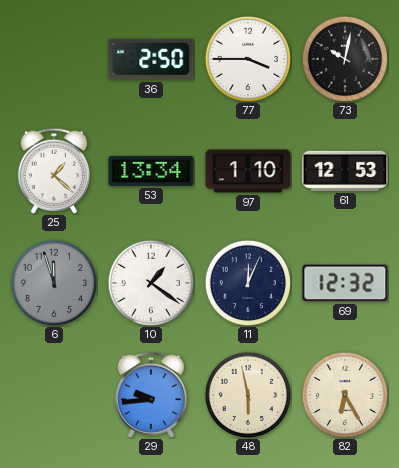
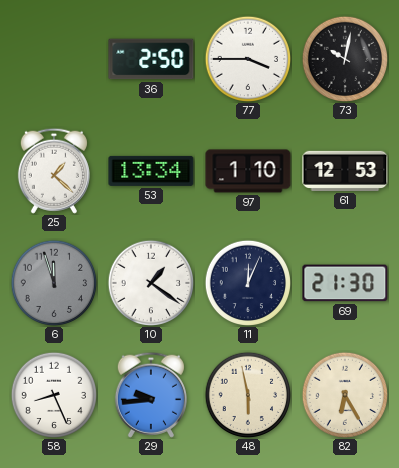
69: 12:32 -> 21:30
58: none -> 8:26
